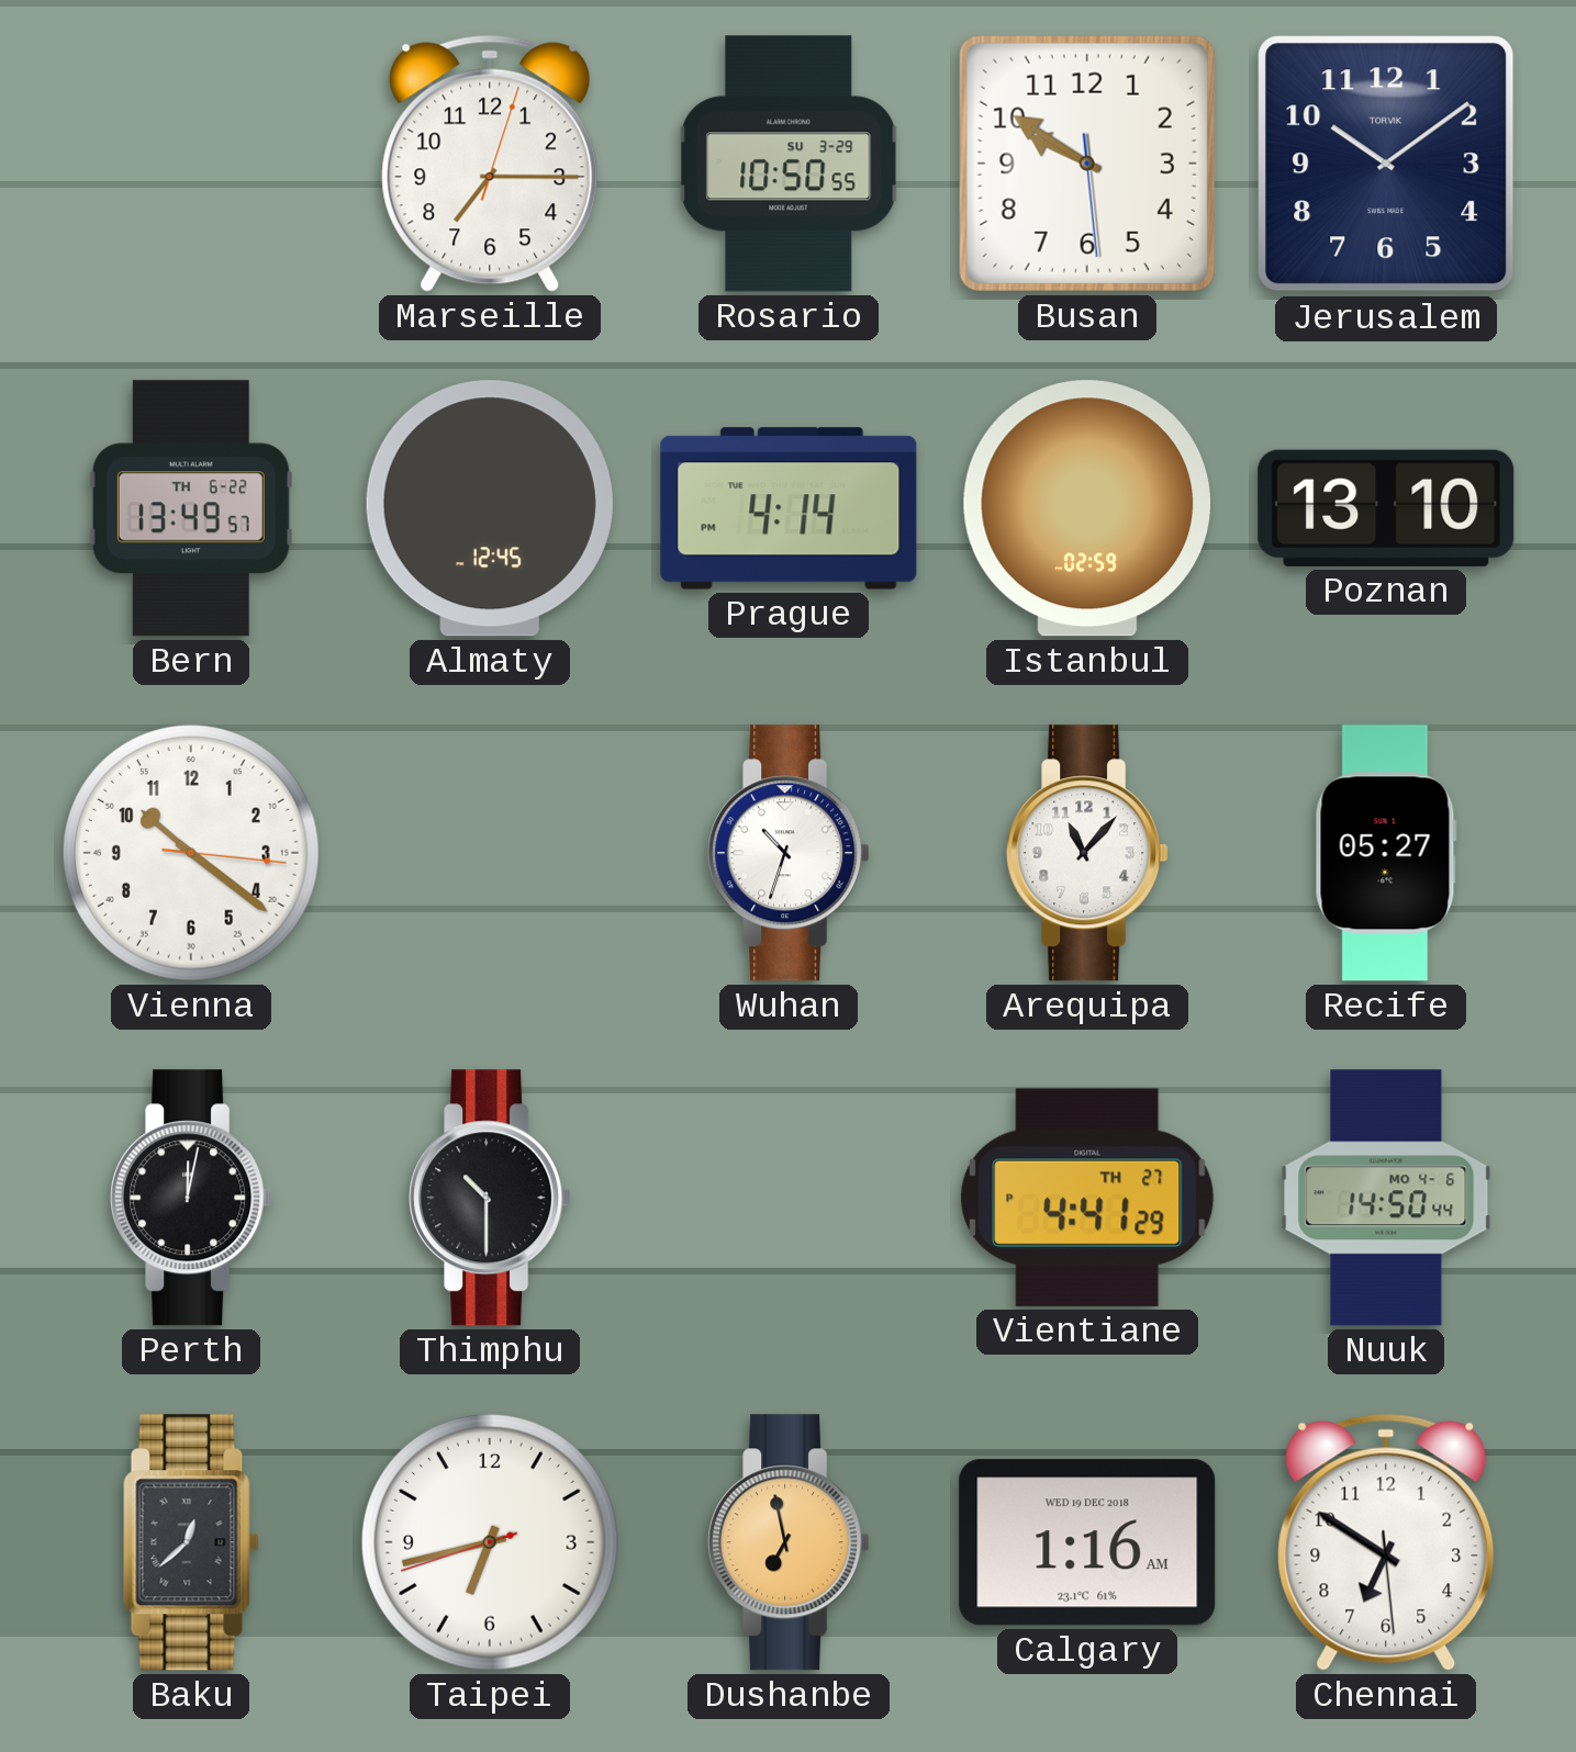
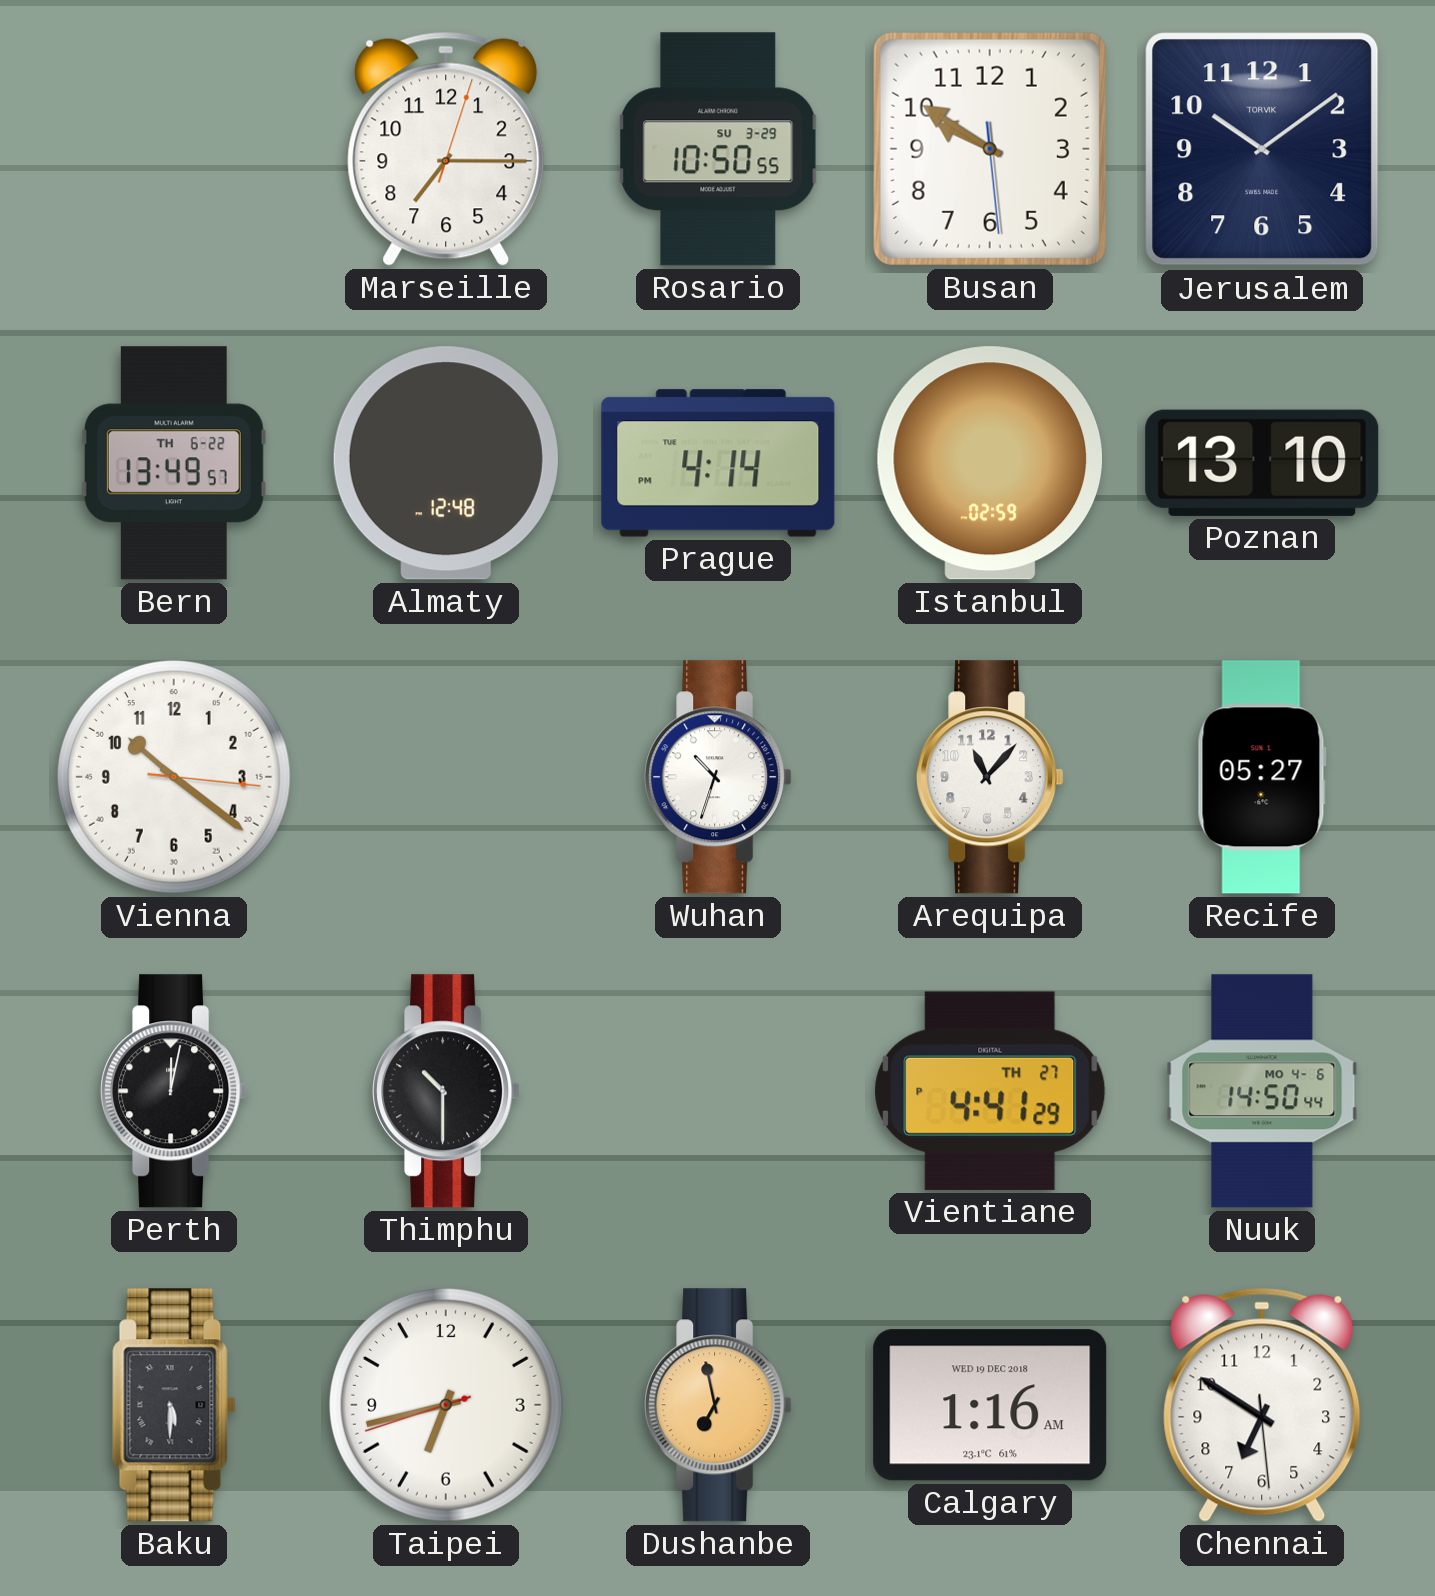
Almaty: 12:45 -> 12:48
Baku: 12:38 -> 5:30
